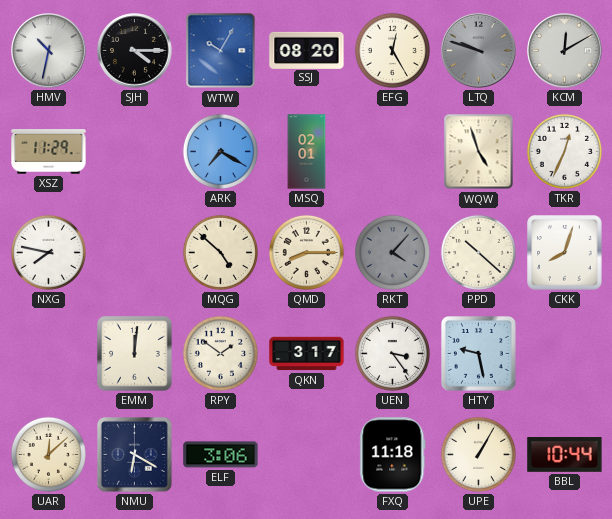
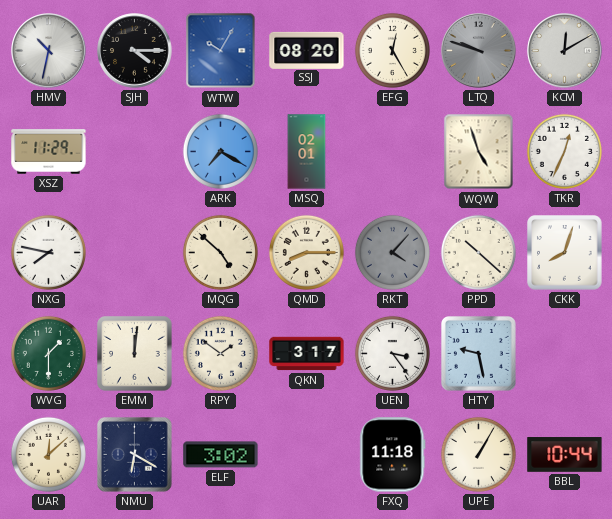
WVG: none -> 1:30
ELF: 3:06 -> 3:02
